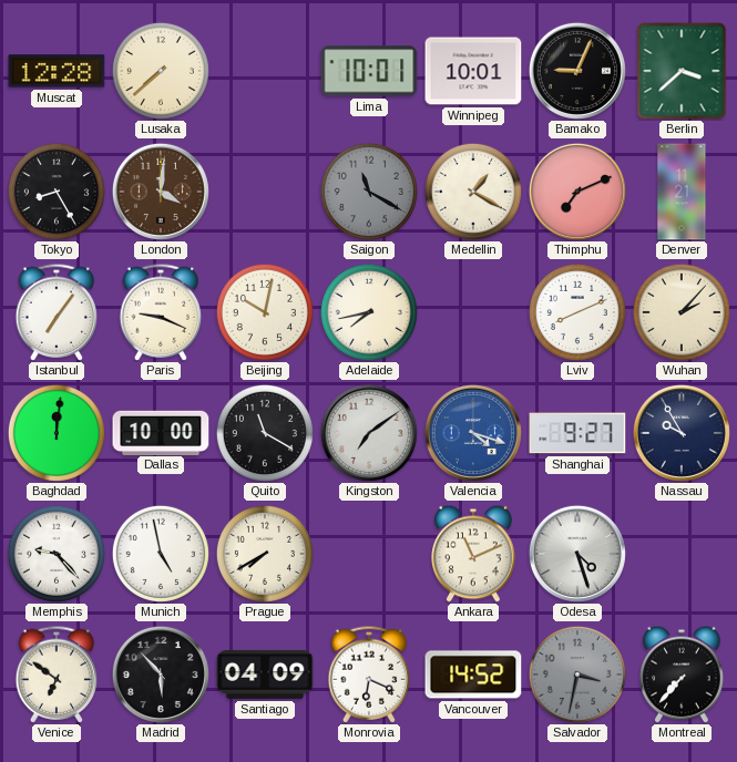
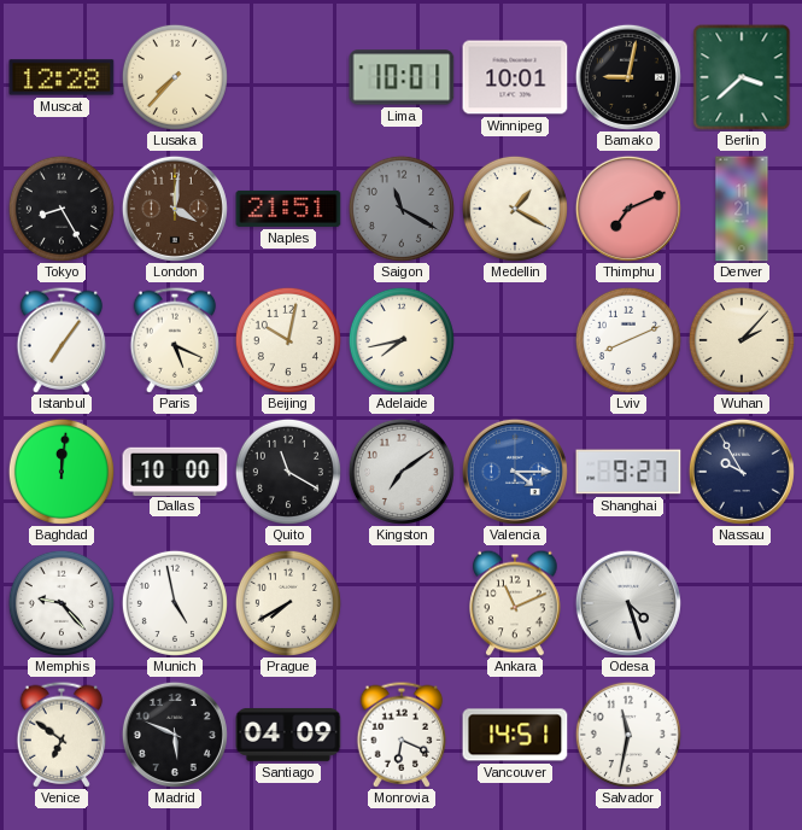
Lusaka: 7:38 -> 7:37
Bamako: 9:04 -> 9:02
Naples: none -> 21:51
Paris: 9:19 -> 5:19
Valencia: 4:18 -> 4:15
Madrid: 5:53 -> 5:49
Vancouver: 14:52 -> 14:51
Salvador: 3:32 -> 11:32
Salvador dial: grey -> white
Montreal: 7:37 -> none
